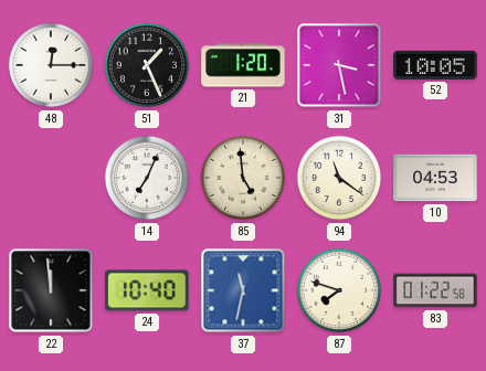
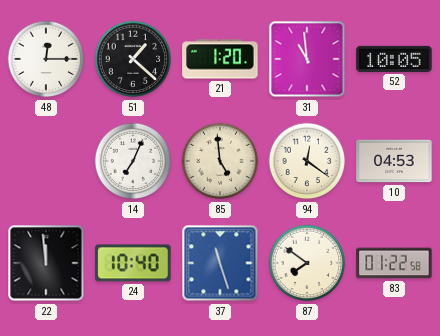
51: 1:26 -> 1:22
31: 3:28 -> 10:59
94: 11:21 -> 12:21
37: 11:32 -> 11:27
87: 7:48 -> 7:51
